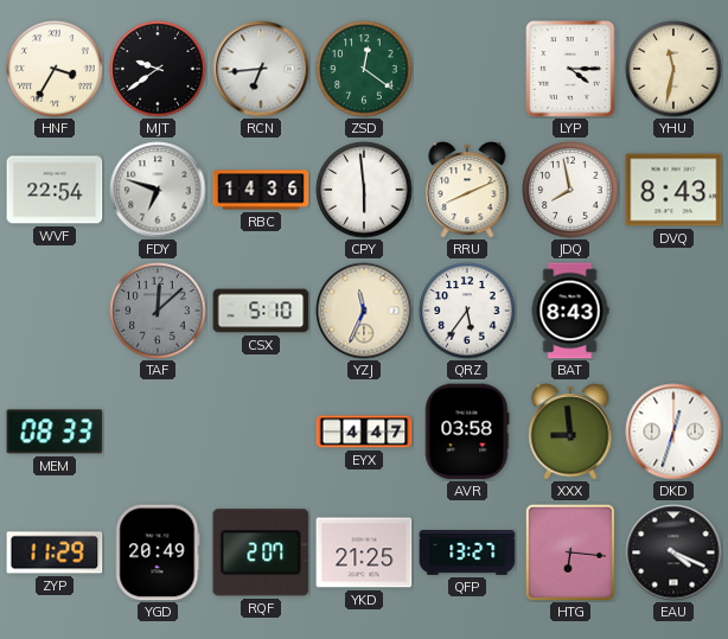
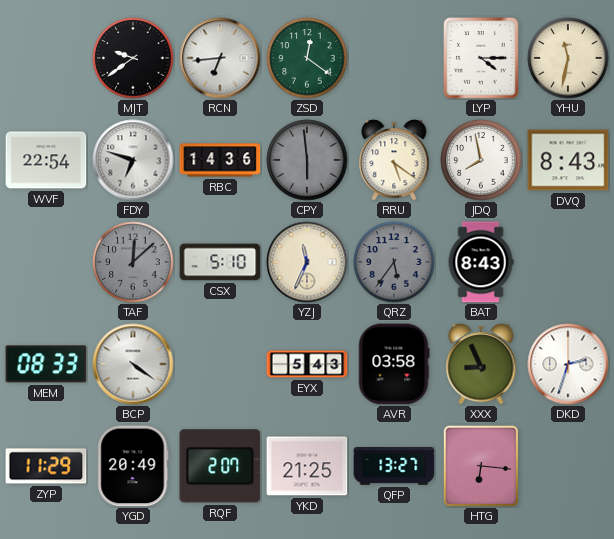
HNF: 3:35 -> none
CPY dial: white -> grey
RRU: 8:11 -> 5:21
QRZ dial: white -> grey
BCP: none -> 4:21
EYX: 4:47 -> 5:43
XXX: 8:59 -> 8:56
DKD: 12:33 -> 2:33
EAU: 4:19 -> none
